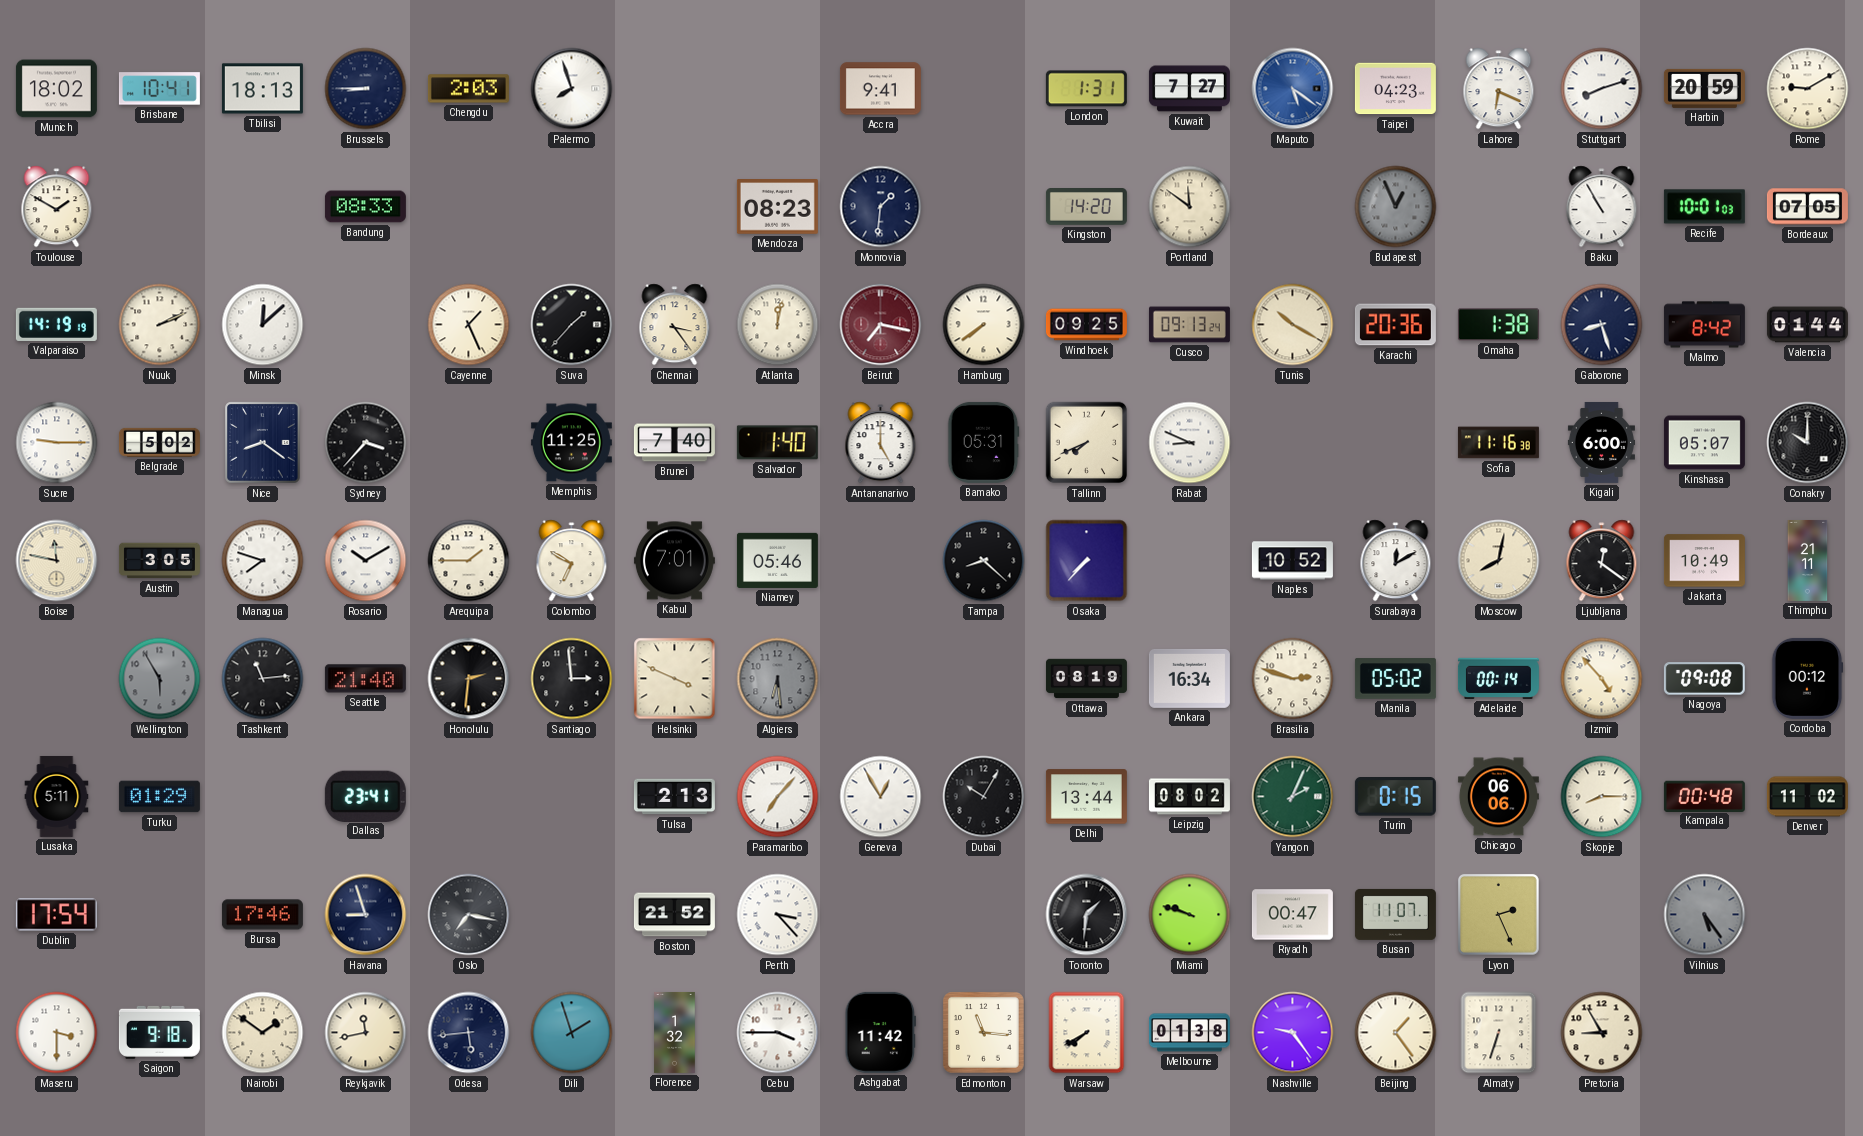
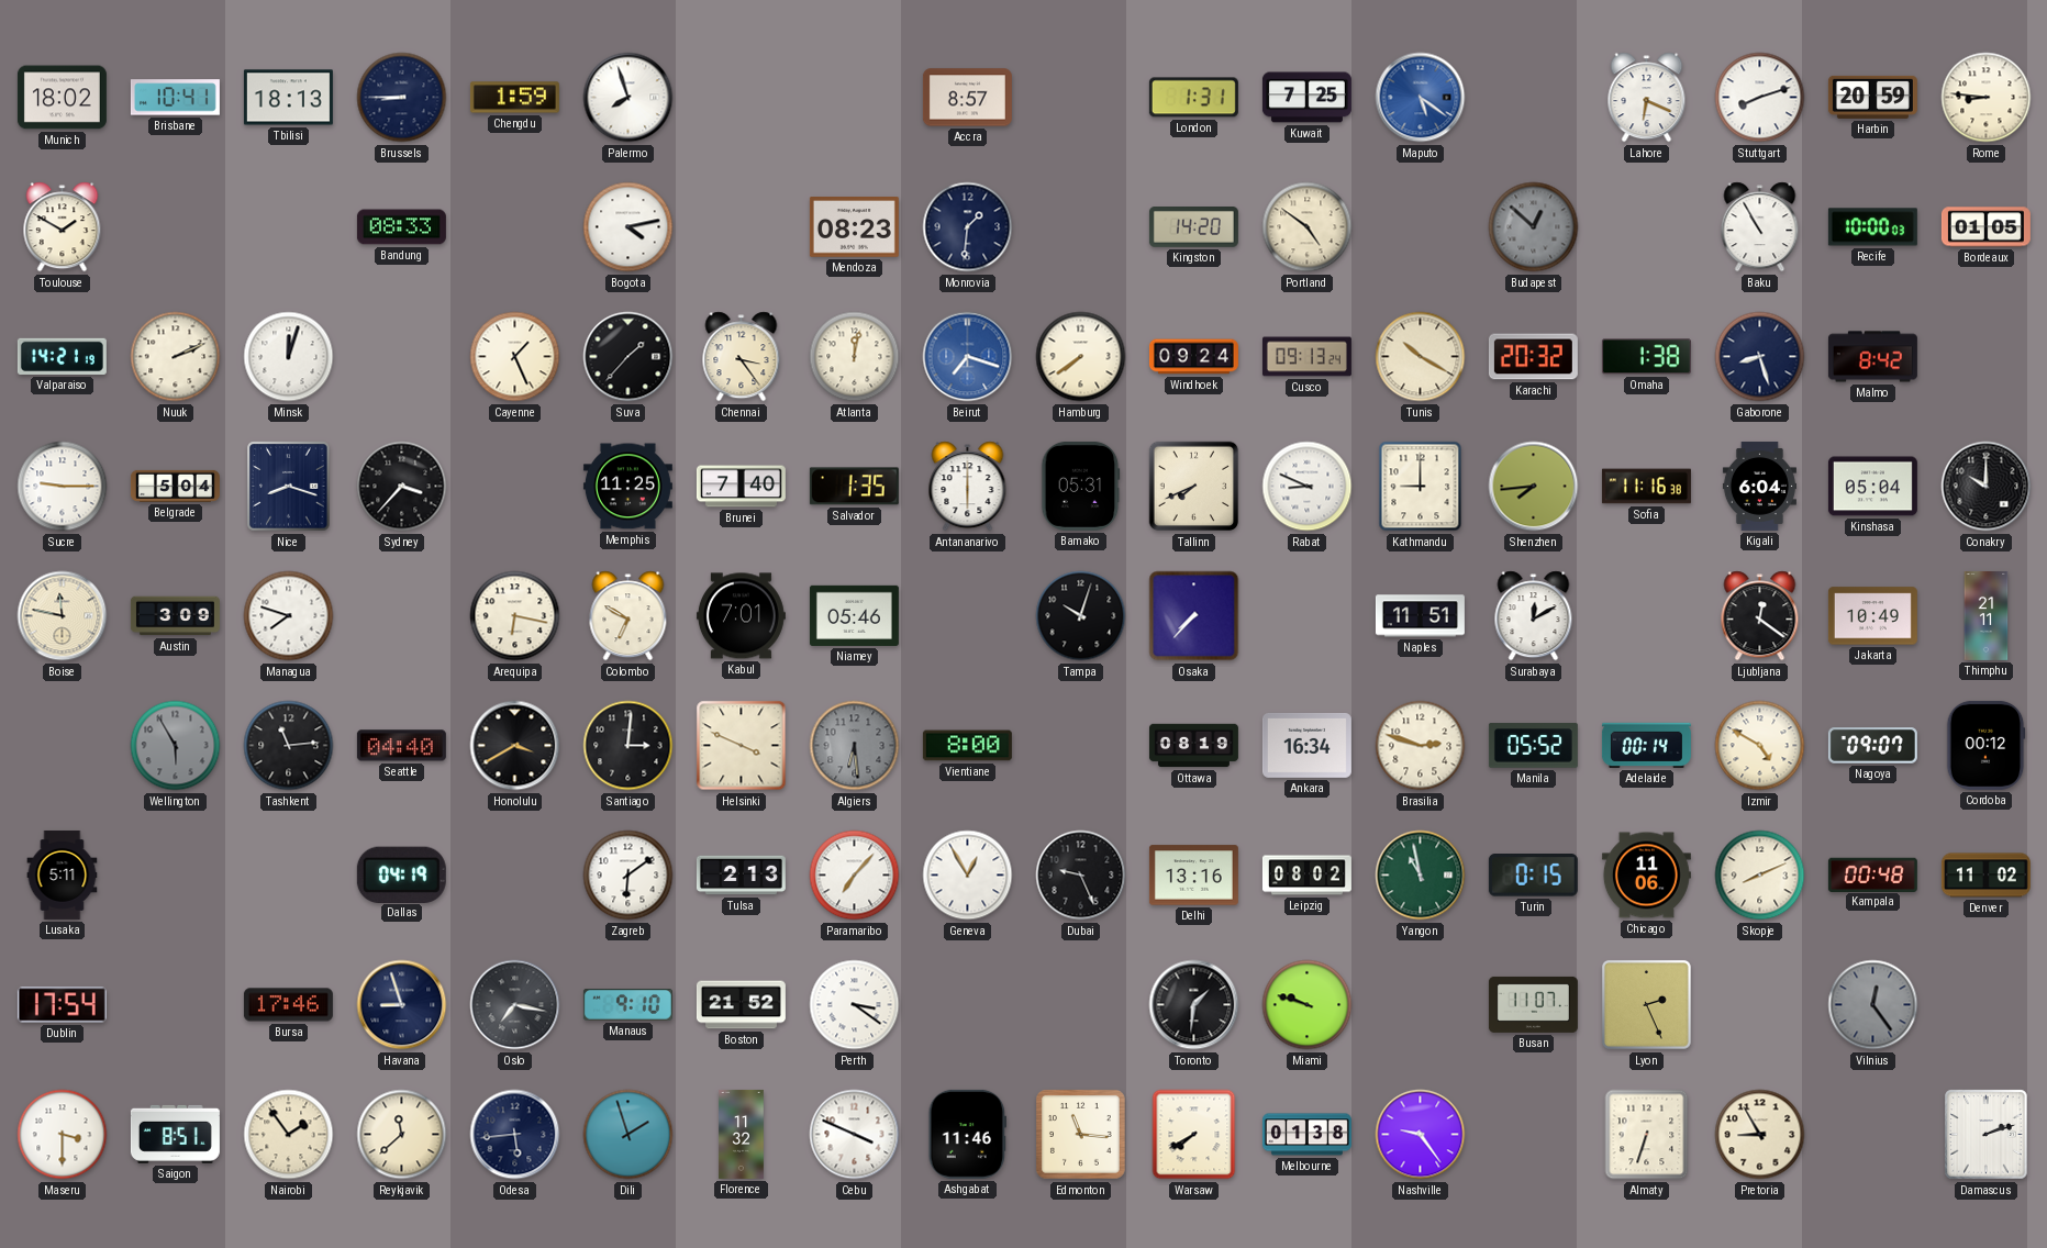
Chengdu: 2:03 -> 1:59
Accra: 9:41 -> 8:57
Kuwait: 7:27 -> 7:25
Taipei: 04:23 -> none
Rome: 9:10 -> 8:46
Bogota: none -> 4:13
Portland: 11:51 -> 4:51
Budapest: 12:56 -> 12:52
Recife: 10:01 -> 10:00
Bordeaux: 07:05 -> 01:05
Valparaiso: 14:19 -> 14:21
Minsk: 12:08 -> 12:03
Beirut: 7:17 -> 7:18
Beirut dial: burgundy -> blue
Windhoek: 09:25 -> 09:24
Karachi: 20:36 -> 20:32
Valencia: 01:44 -> none
Belgrade: 5:02 -> 5:04
Nice: 8:21 -> 8:18
Salvador: 1:40 -> 1:35
Antananarivo: 5:00 -> 6:00
Kathmandu: none -> 9:00
Shenzhen: none -> 7:44
Kigali: 6:00 -> 6:04
Kinshasa: 05:07 -> 05:04
Austin: 3:05 -> 3:09
Rosario: 10:10 -> none
Arequipa: 1:45 -> 6:17
Tampa: 8:22 -> 10:03
Naples: 10:52 -> 11:51
Moscow: 8:02 -> none
Seattle: 21:40 -> 04:40
Honolulu: 2:31 -> 3:40
Santiago: 2:59 -> 3:01
Vientiane: none -> 8:00
Manila: 05:02 -> 05:52
Izmir: 4:53 -> 4:50
Nagoya: 09:08 -> 09:07
Turku: 01:29 -> none
Dallas: 23:41 -> 04:19
Zagreb: none -> 6:09
Dubai: 10:05 -> 9:26
Delhi: 13:44 -> 13:16
Yangon: 2:04 -> 10:58
Chicago: 06:06 -> 11:06
Skopje: 8:15 -> 8:11
Manaus: none -> 9:10
Perth: 3:23 -> 3:21
Riyadh: 00:47 -> none
Vilnius: 5:24 -> 12:24
Saigon: 9:18 -> 8:51
Nairobi: 1:51 -> 1:54
Reykjavik: 11:43 -> 11:38
Florence: 1:32 -> 11:32
Cebu: 3:45 -> 3:49
Ashgabat: 11:42 -> 11:46
Beijing: 1:24 -> none
Damascus: none -> 2:12
